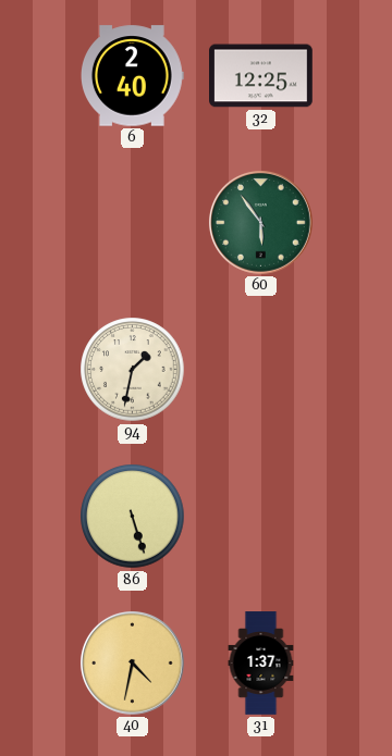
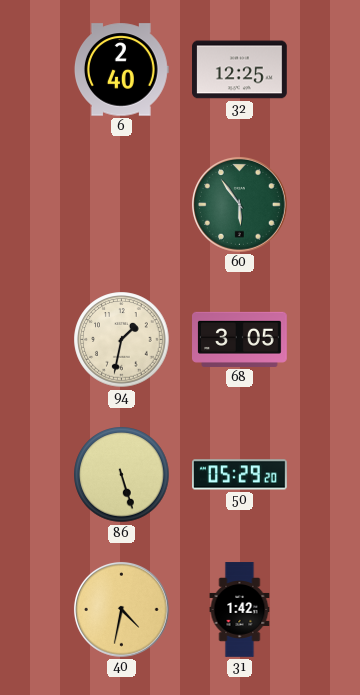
68: none -> 3:05
50: none -> 05:29
31: 1:37 -> 1:42
